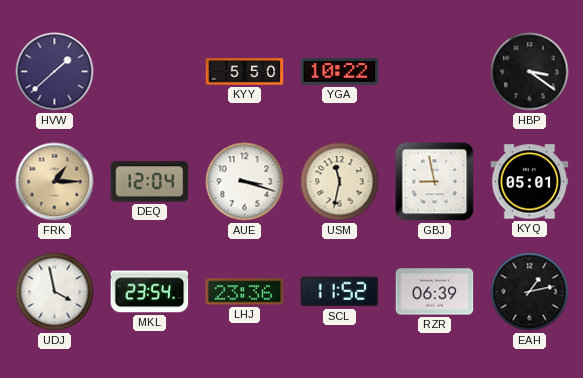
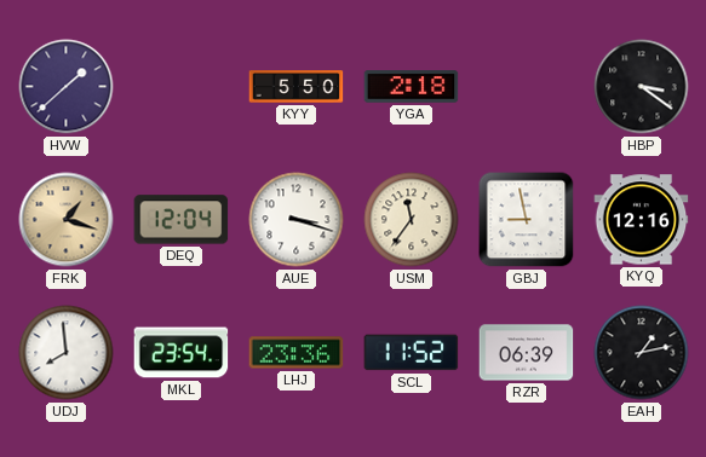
YGA: 10:22 -> 2:18
FRK: 1:15 -> 1:18
USM: 11:32 -> 11:36
KYQ: 05:01 -> 12:16
UDJ: 3:58 -> 7:59
